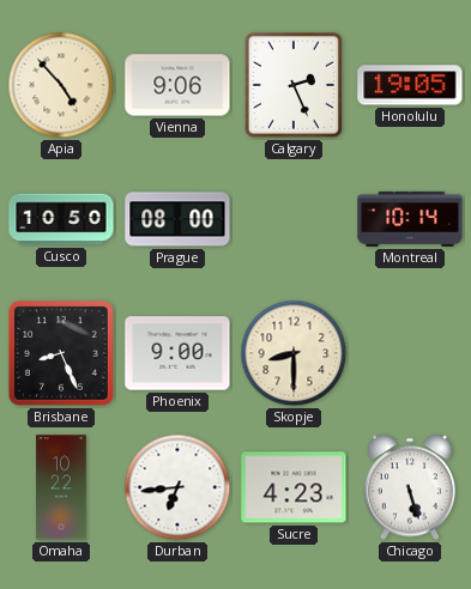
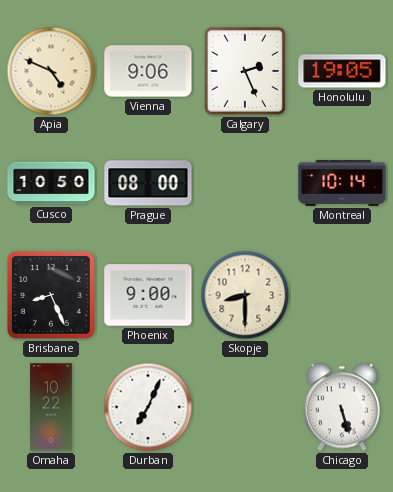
Apia: 4:53 -> 4:49
Durban: 6:44 -> 7:04
Sucre: 4:23 -> none
